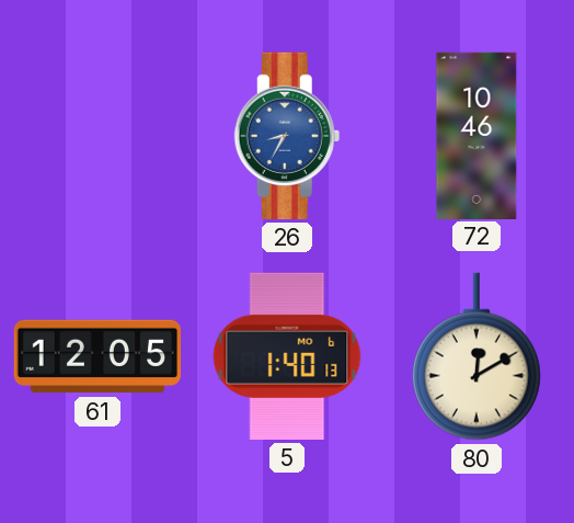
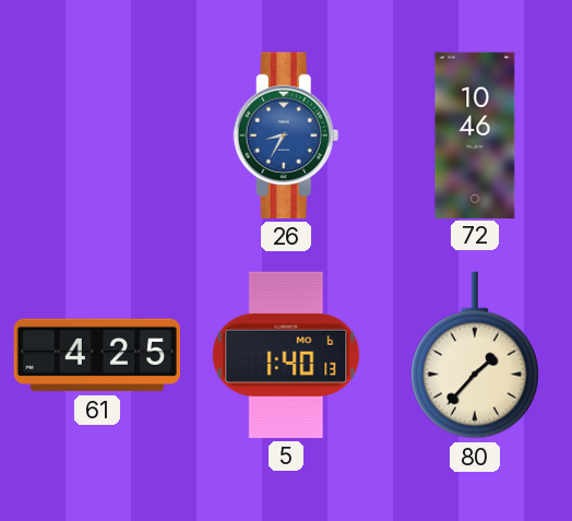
61: 12:05 -> 4:25
80: 12:10 -> 1:37
